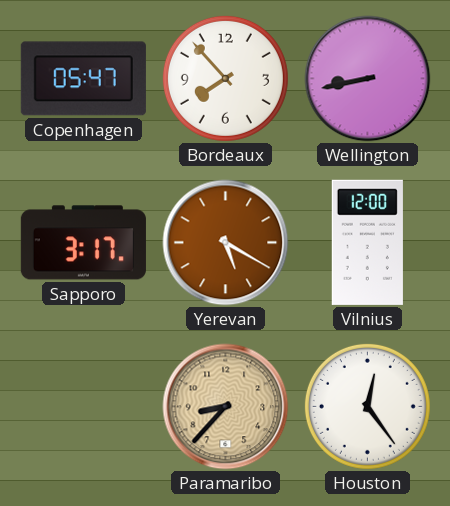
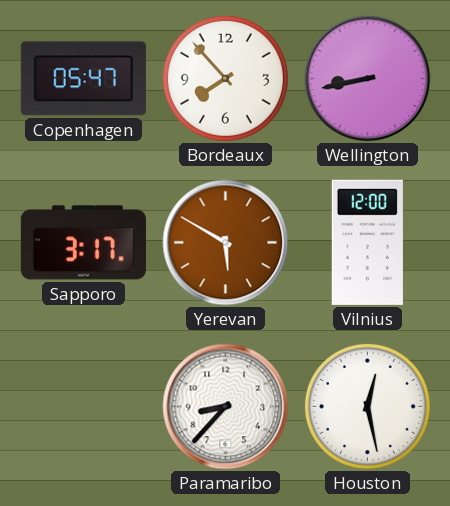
Yerevan: 5:20 -> 5:50
Paramaribo dial: champagne -> white
Houston: 12:24 -> 12:28
